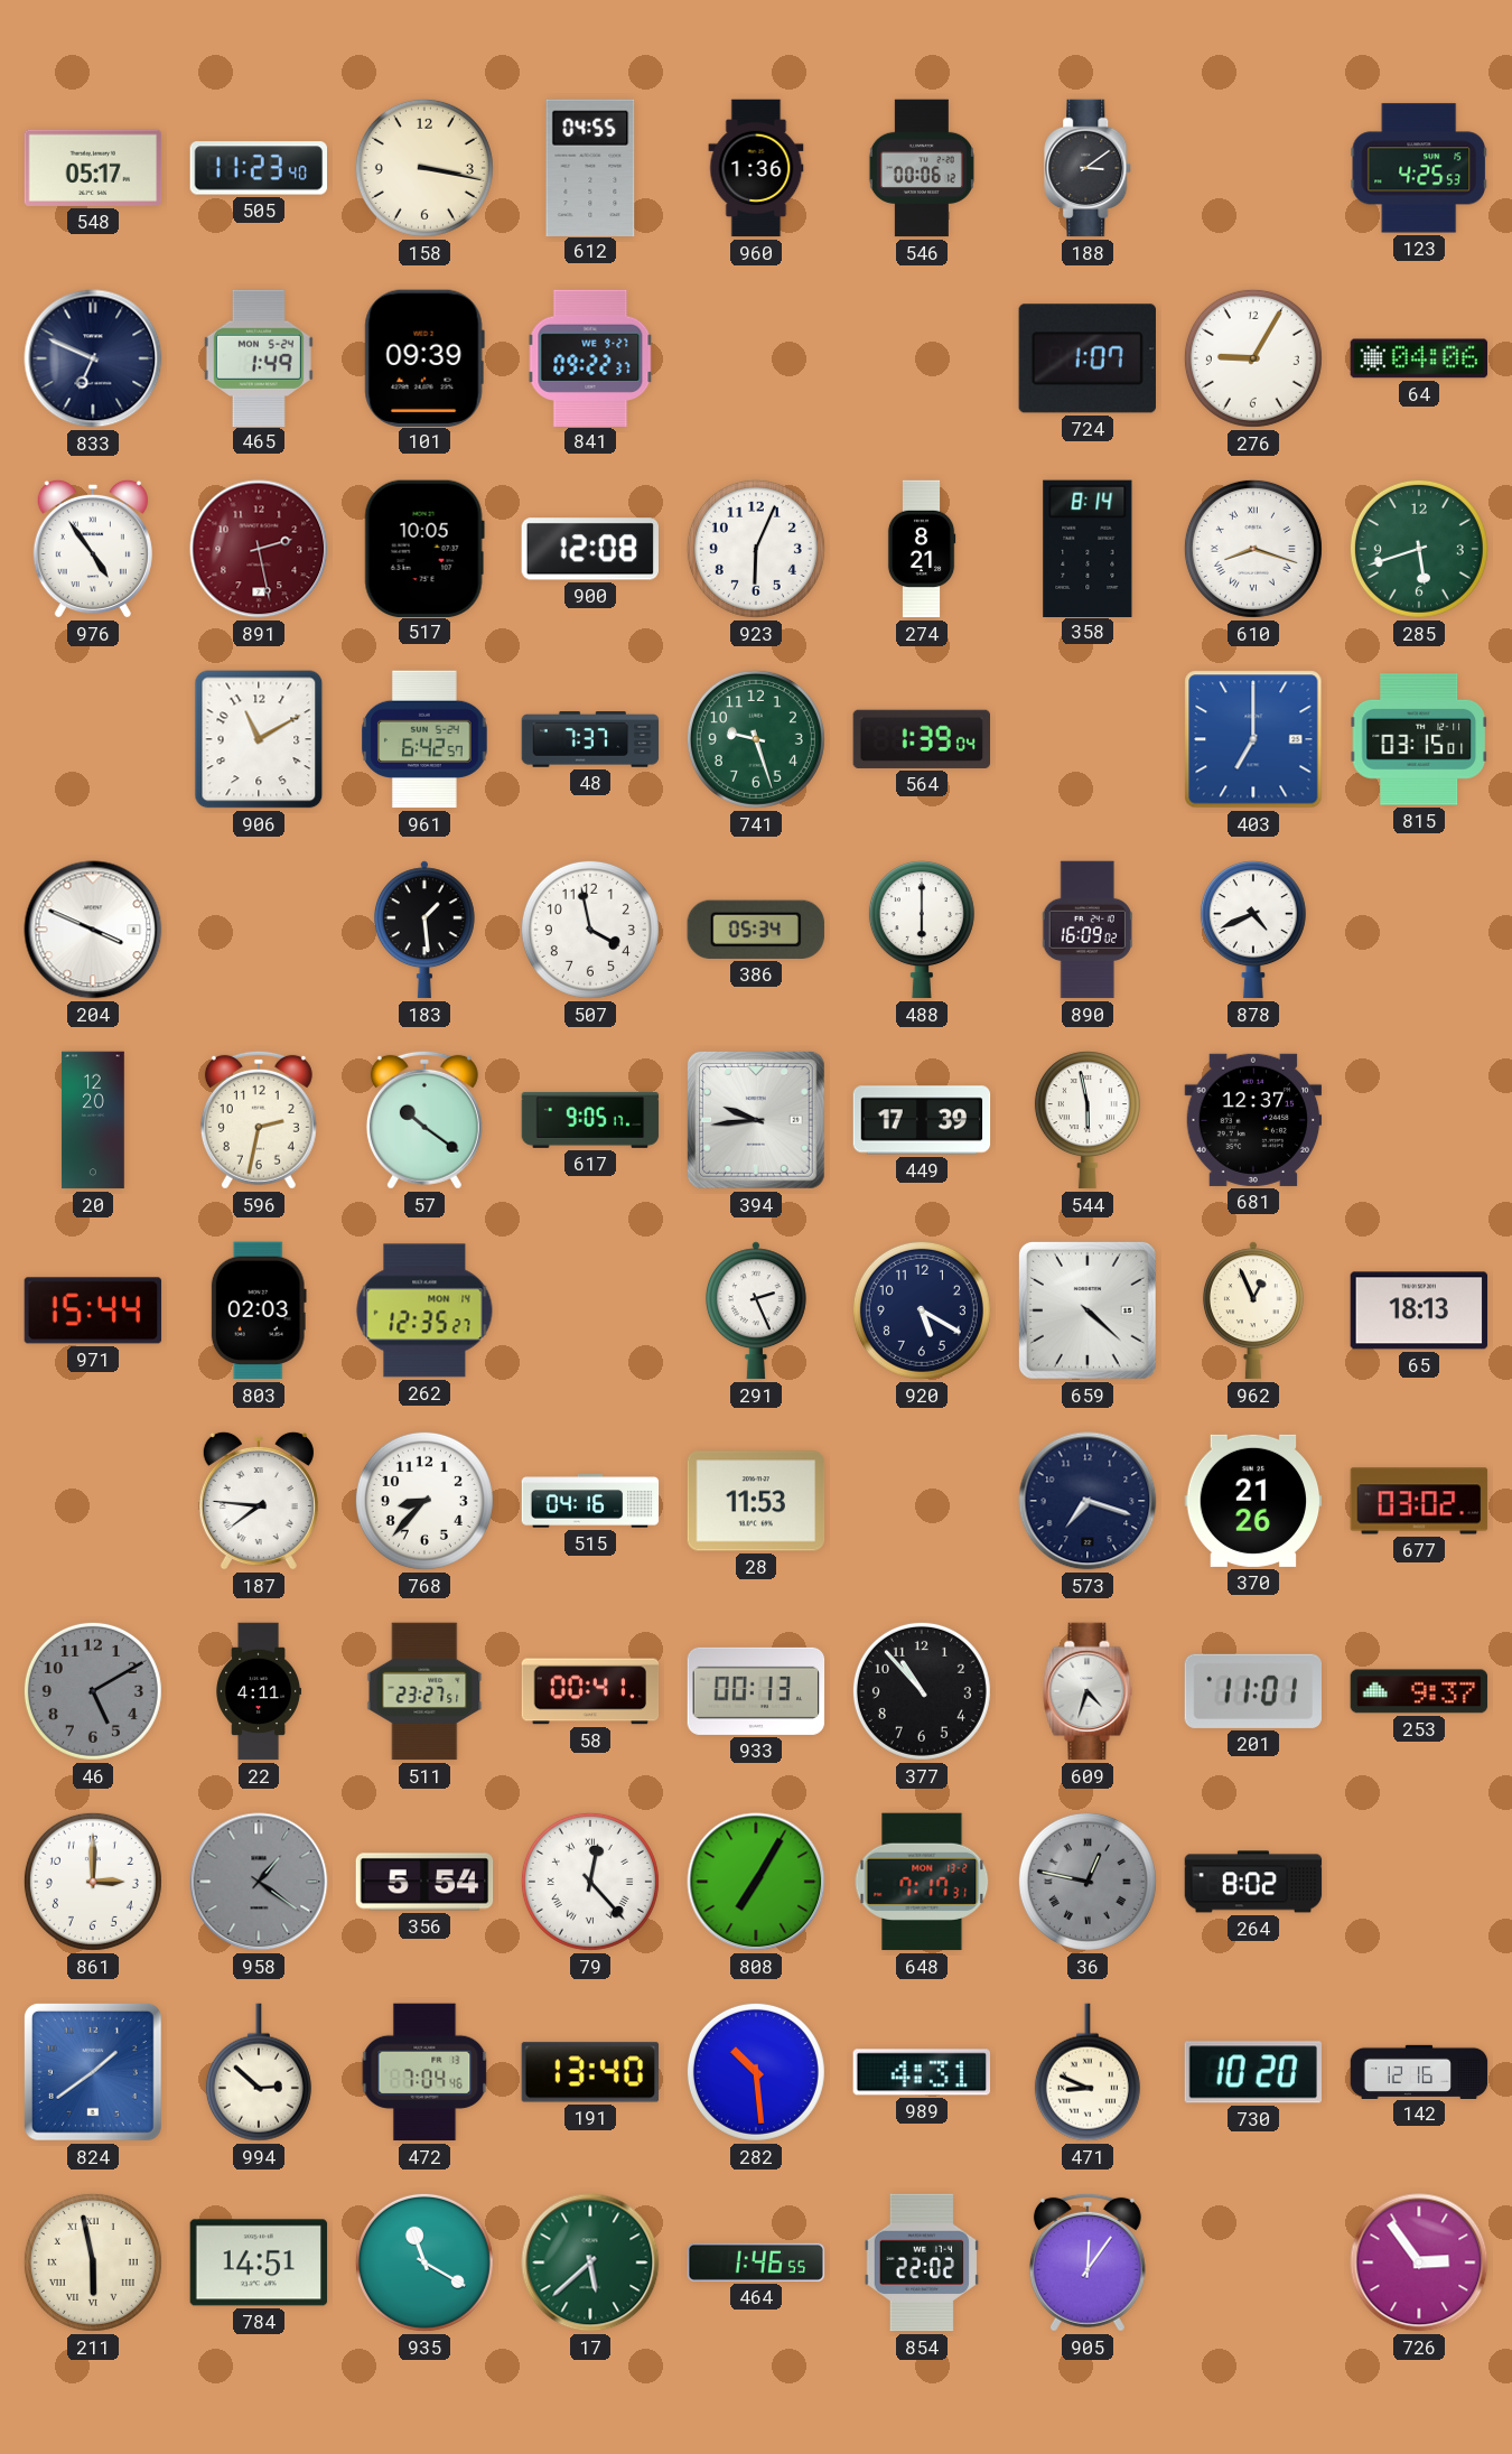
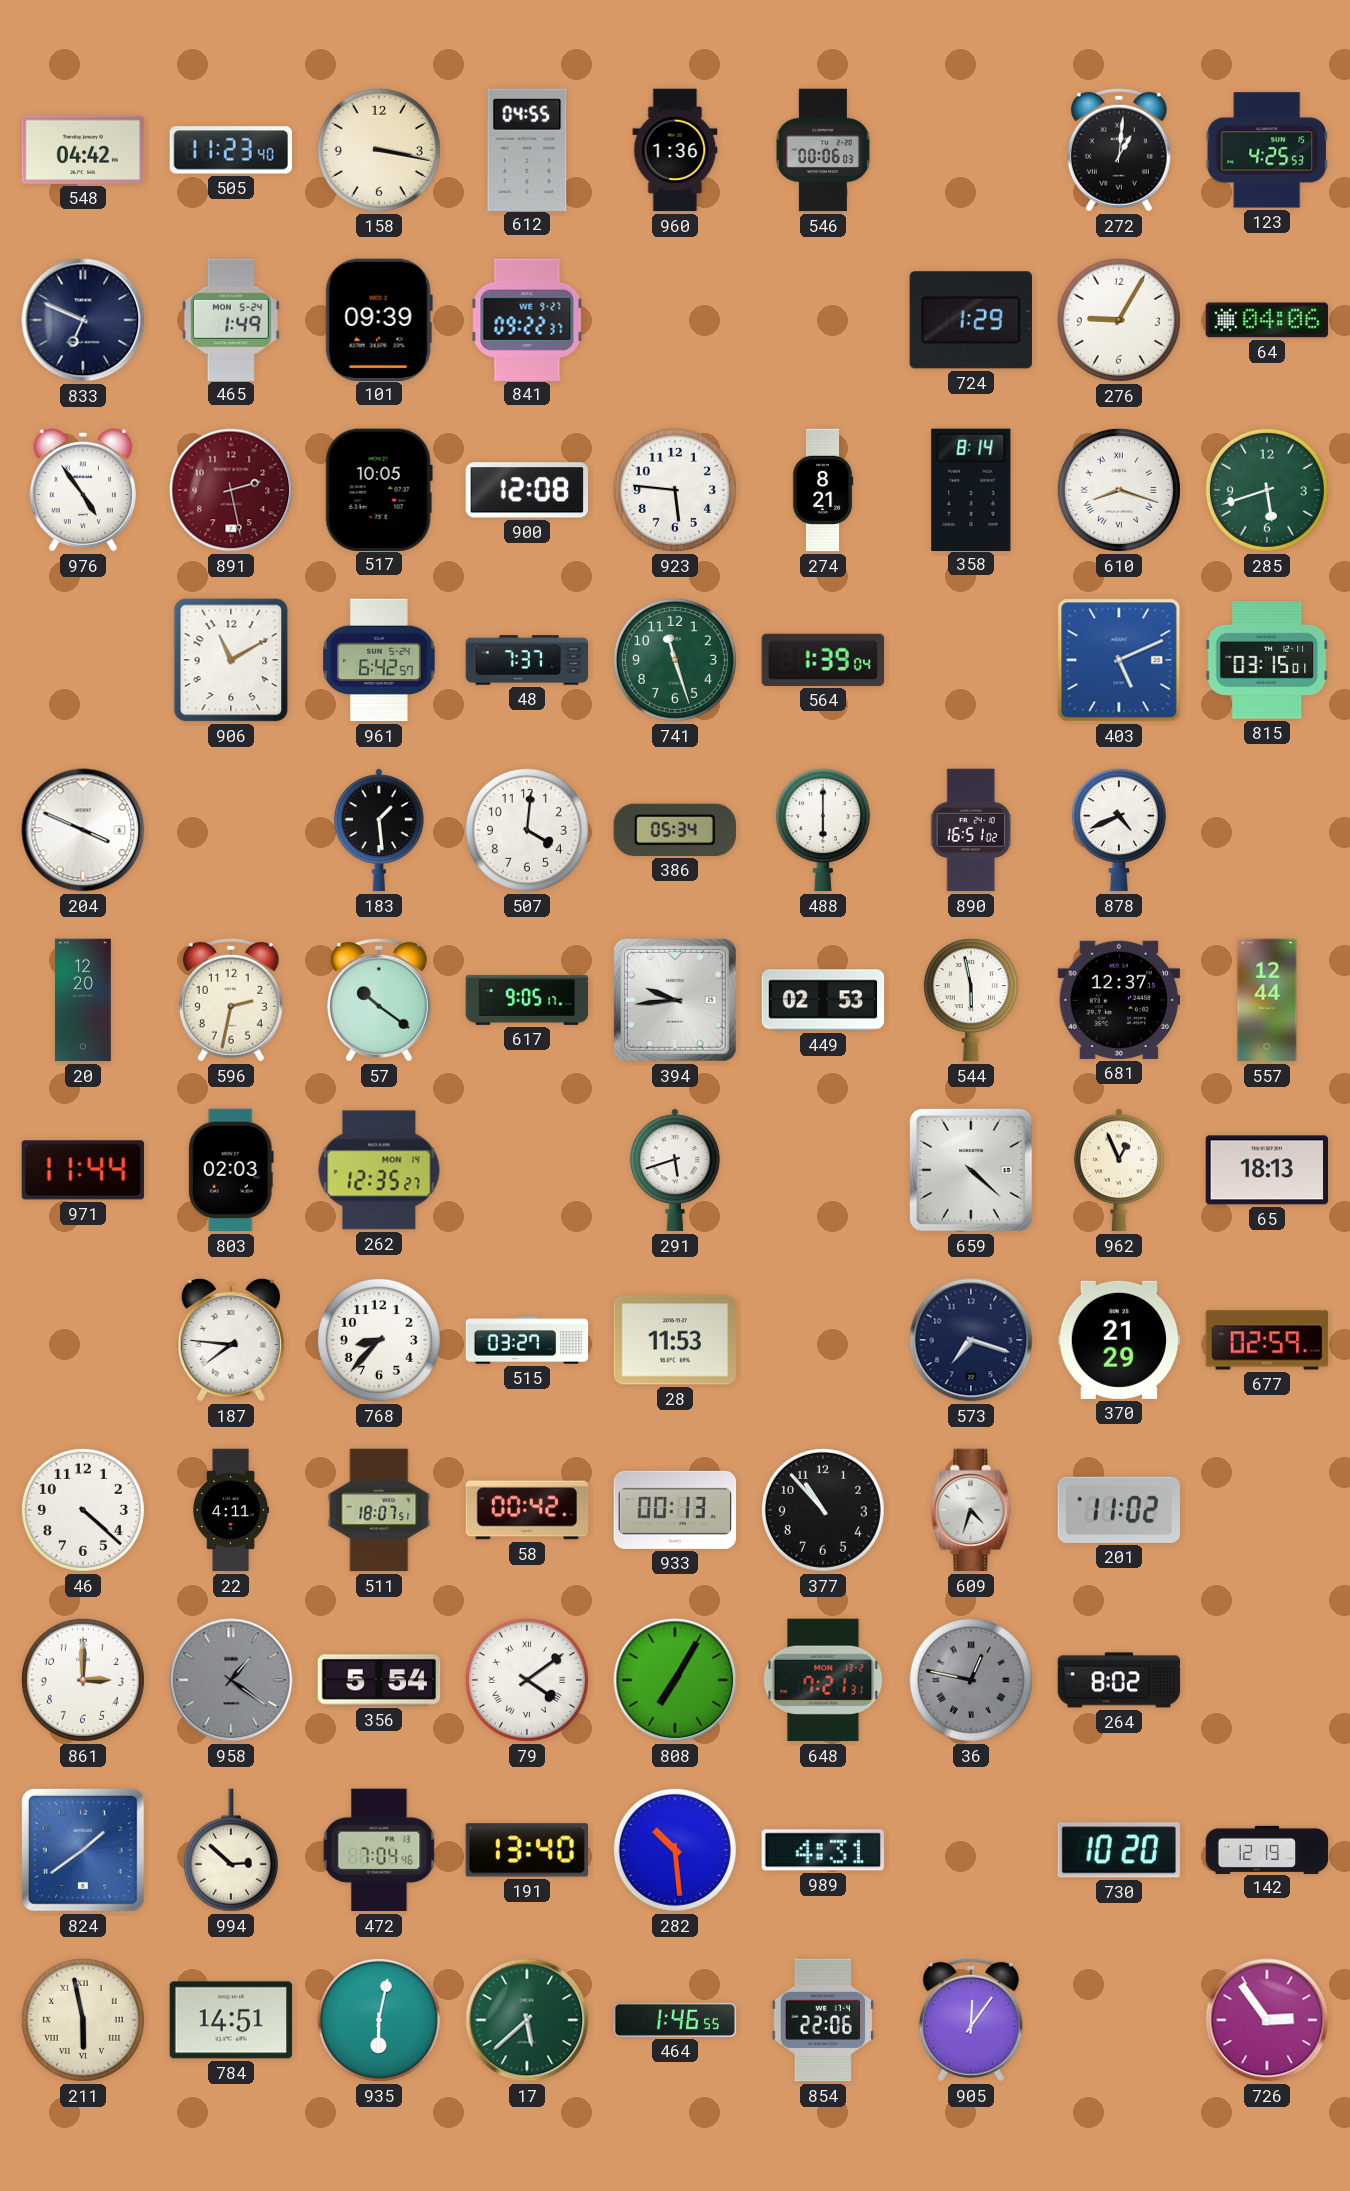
548: 05:17 -> 04:42
546: 00:06:12 -> 00:06:03
188: 3:09 -> none
272: none -> 1:01
724: 1:07 -> 1:29
923: 6:04 -> 5:46
741: 9:27 -> 11:27
403: 7:00 -> 5:11
507: 3:58 -> 4:01
890: 16:09 -> 16:51
449: 17:39 -> 02:53
557: none -> 12:44
971: 15:44 -> 11:44
291: 2:26 -> 5:42
920: 5:20 -> none
515: 04:16 -> 03:27
370: 21:26 -> 21:29
677: 03:02 -> 02:59
46: 5:10 -> 4:22
46 dial: grey -> white
511: 23:27 -> 18:07
58: 00:41 -> 00:42
201: 11:01 -> 11:02
253: 9:37 -> none
79: 12:23 -> 4:09
648: 7:17 -> 7:21
471: 8:49 -> none
142: 12:16 -> 12:19
935: 11:20 -> 6:02
854: 22:02 -> 22:06
